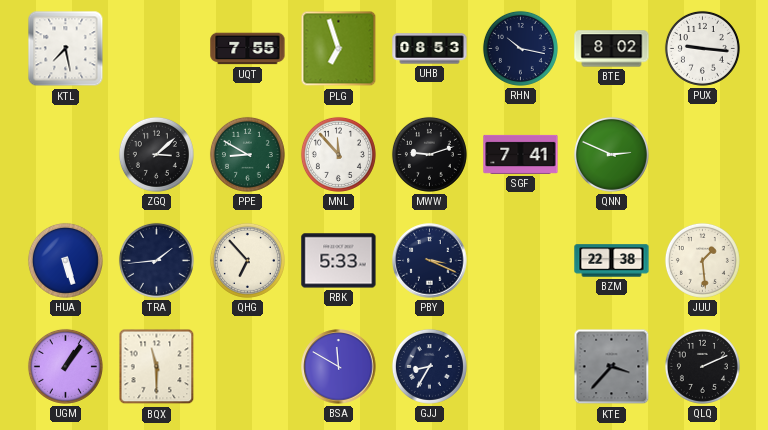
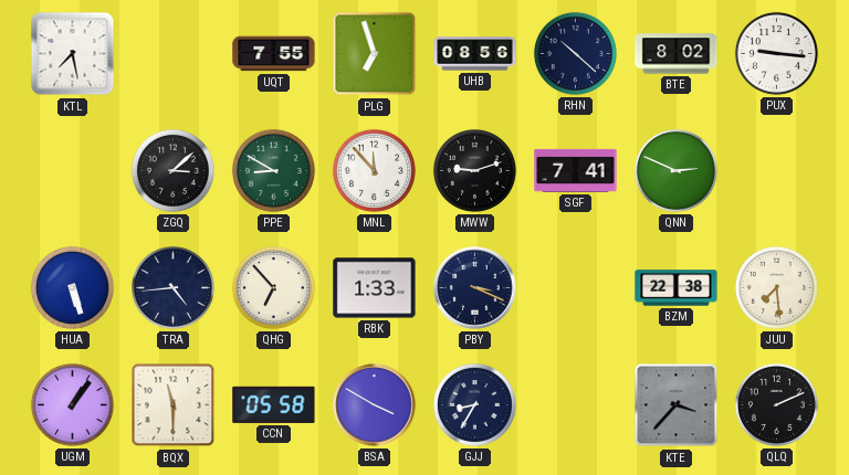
UHB: 08:53 -> 08:56
RHN: 10:17 -> 10:22
TRA: 1:44 -> 4:44
RBK: 5:33 -> 1:33
JUU: 1:29 -> 7:29
CCN: none -> 05:58
BSA: 11:50 -> 3:50
